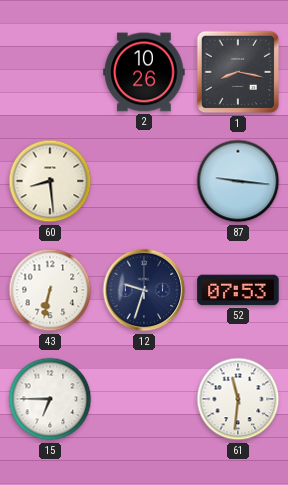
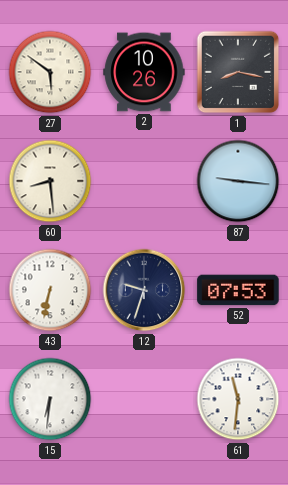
27: none -> 5:51
15: 6:45 -> 6:31
